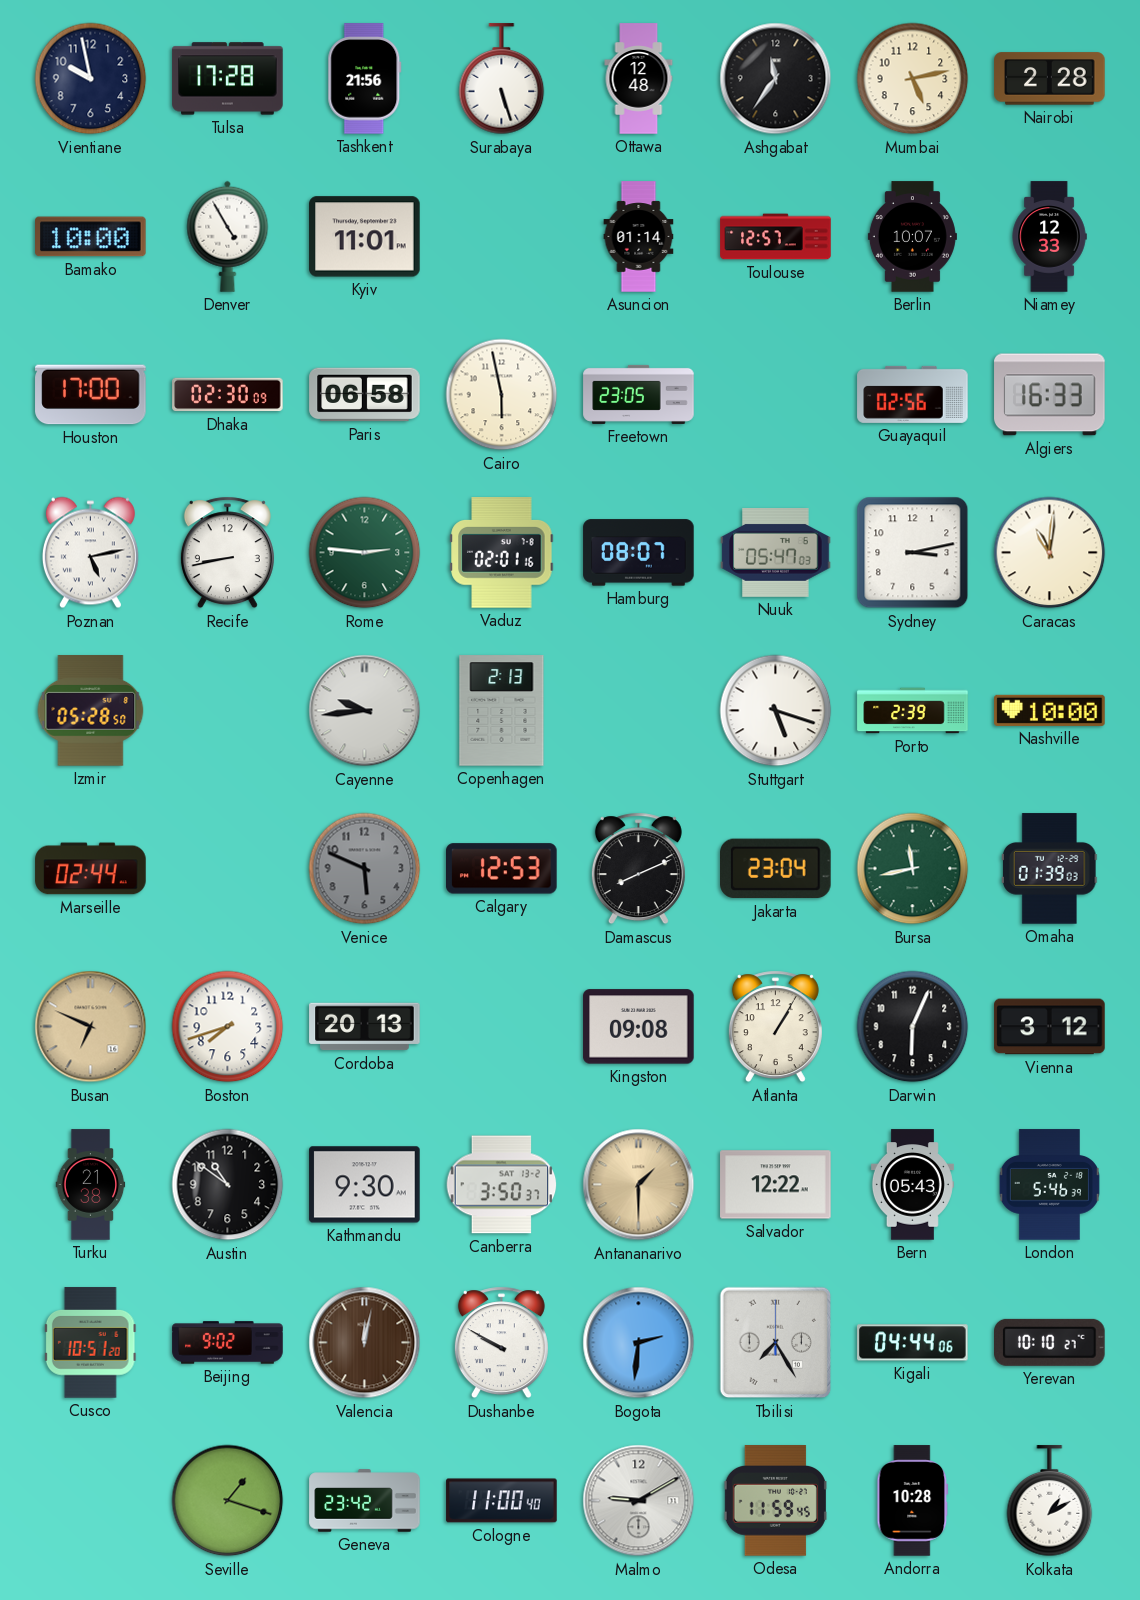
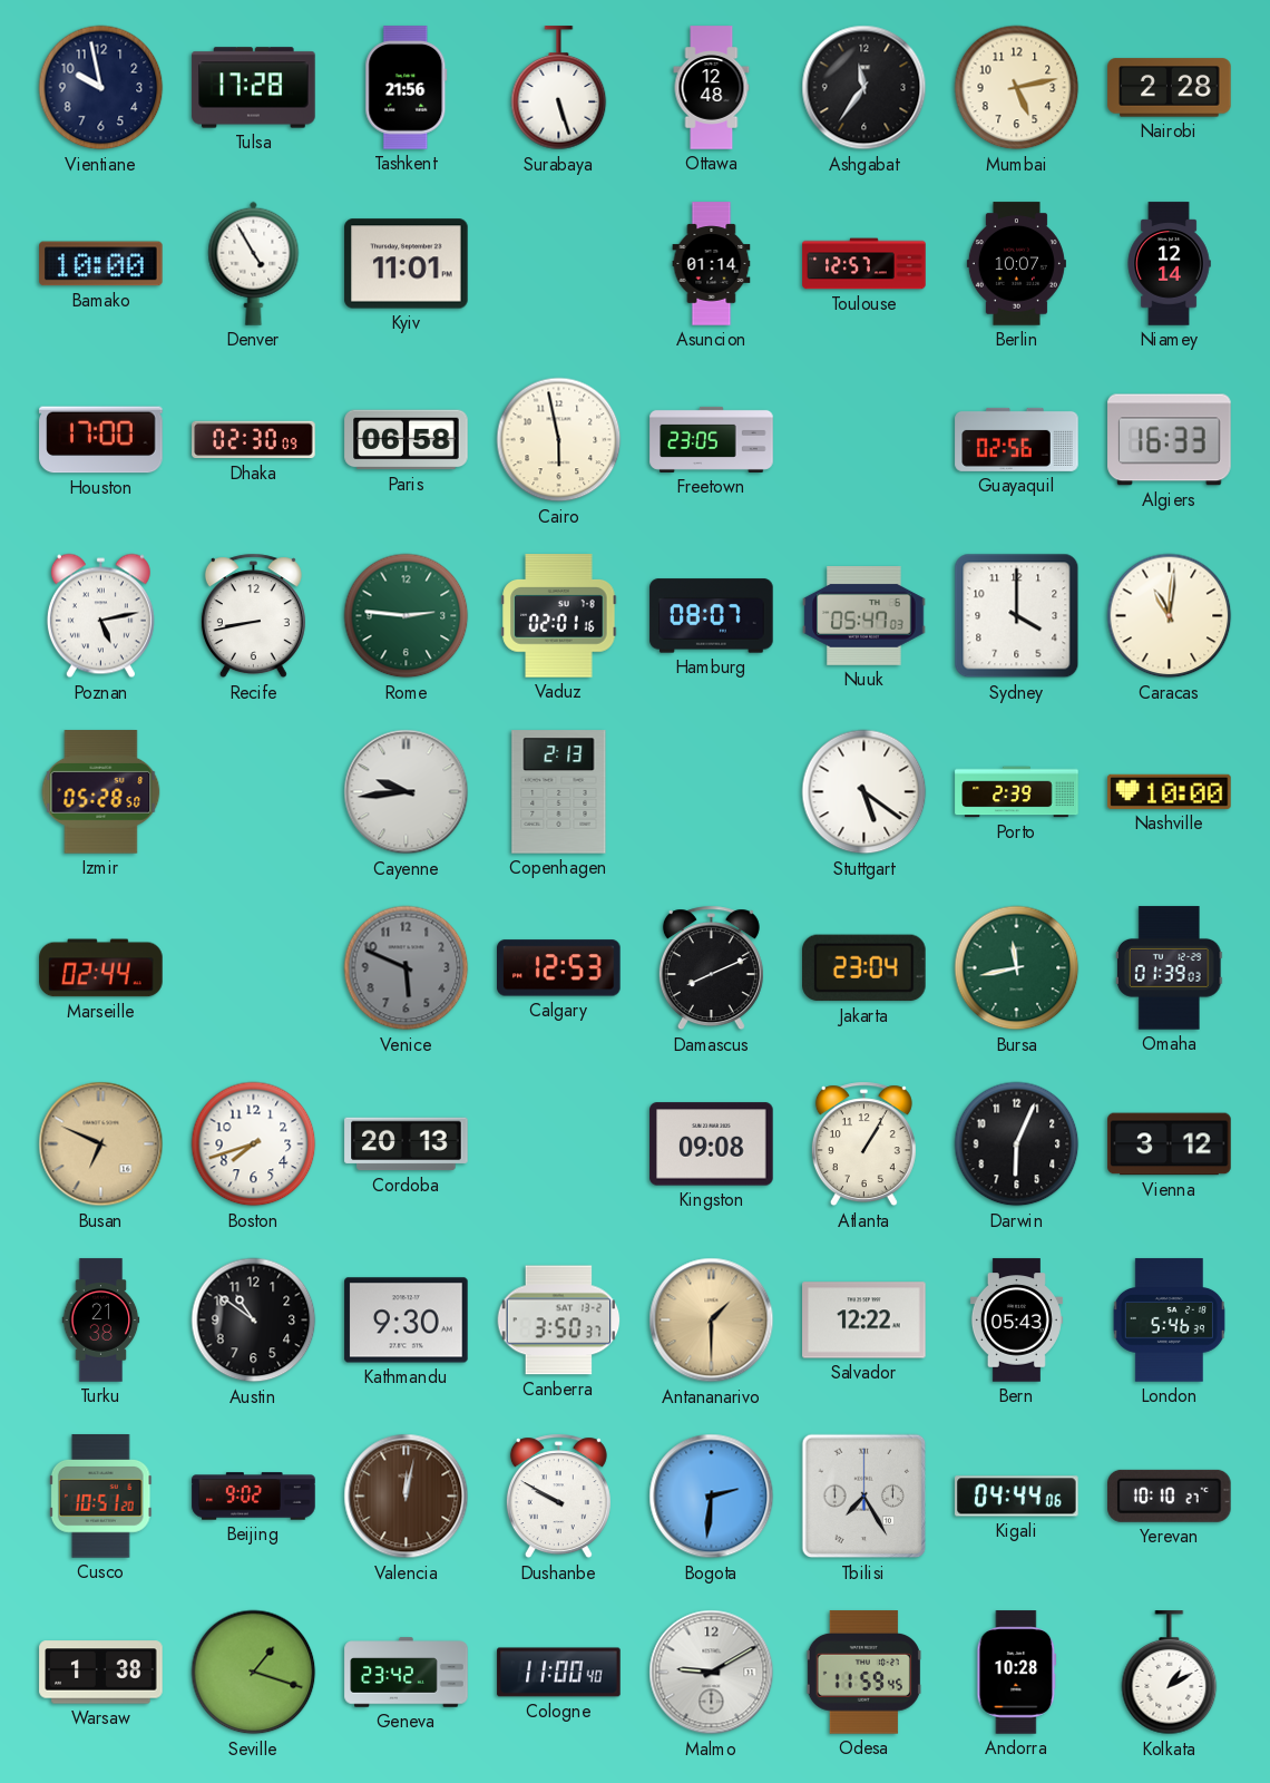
Niamey: 12:33 -> 12:14
Sydney: 3:13 -> 4:00
Stuttgart: 5:18 -> 5:21
Warsaw: none -> 1:38
